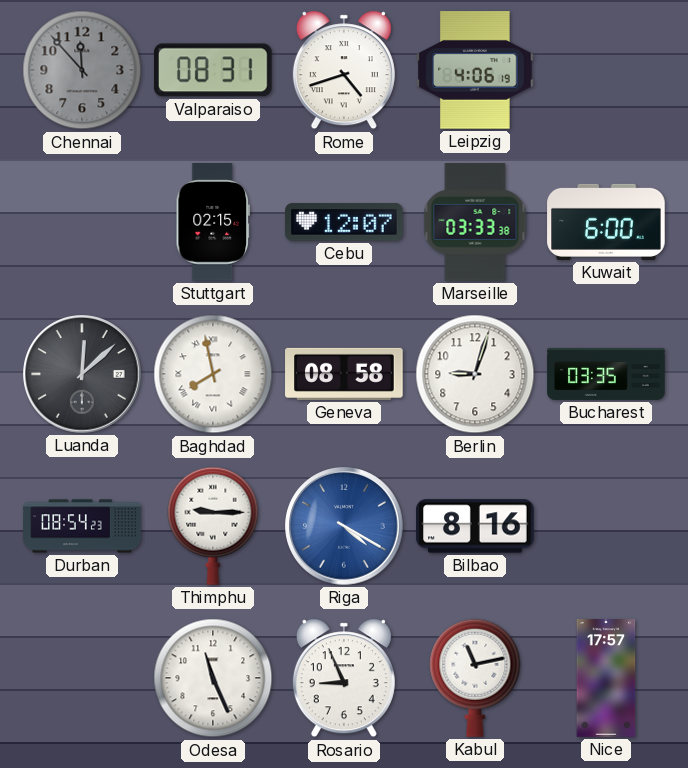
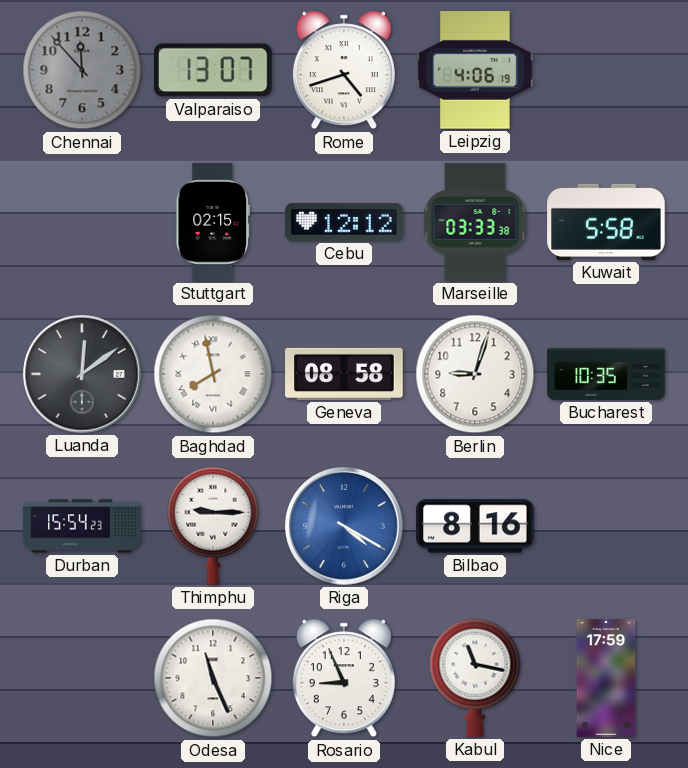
Valparaiso: 08:31 -> 13:07
Cebu: 12:07 -> 12:12
Kuwait: 6:00 -> 5:58
Luanda: 12:08 -> 12:09
Bucharest: 03:35 -> 10:35
Durban: 08:54 -> 15:54
Kabul: 11:13 -> 11:17
Nice: 17:57 -> 17:59
